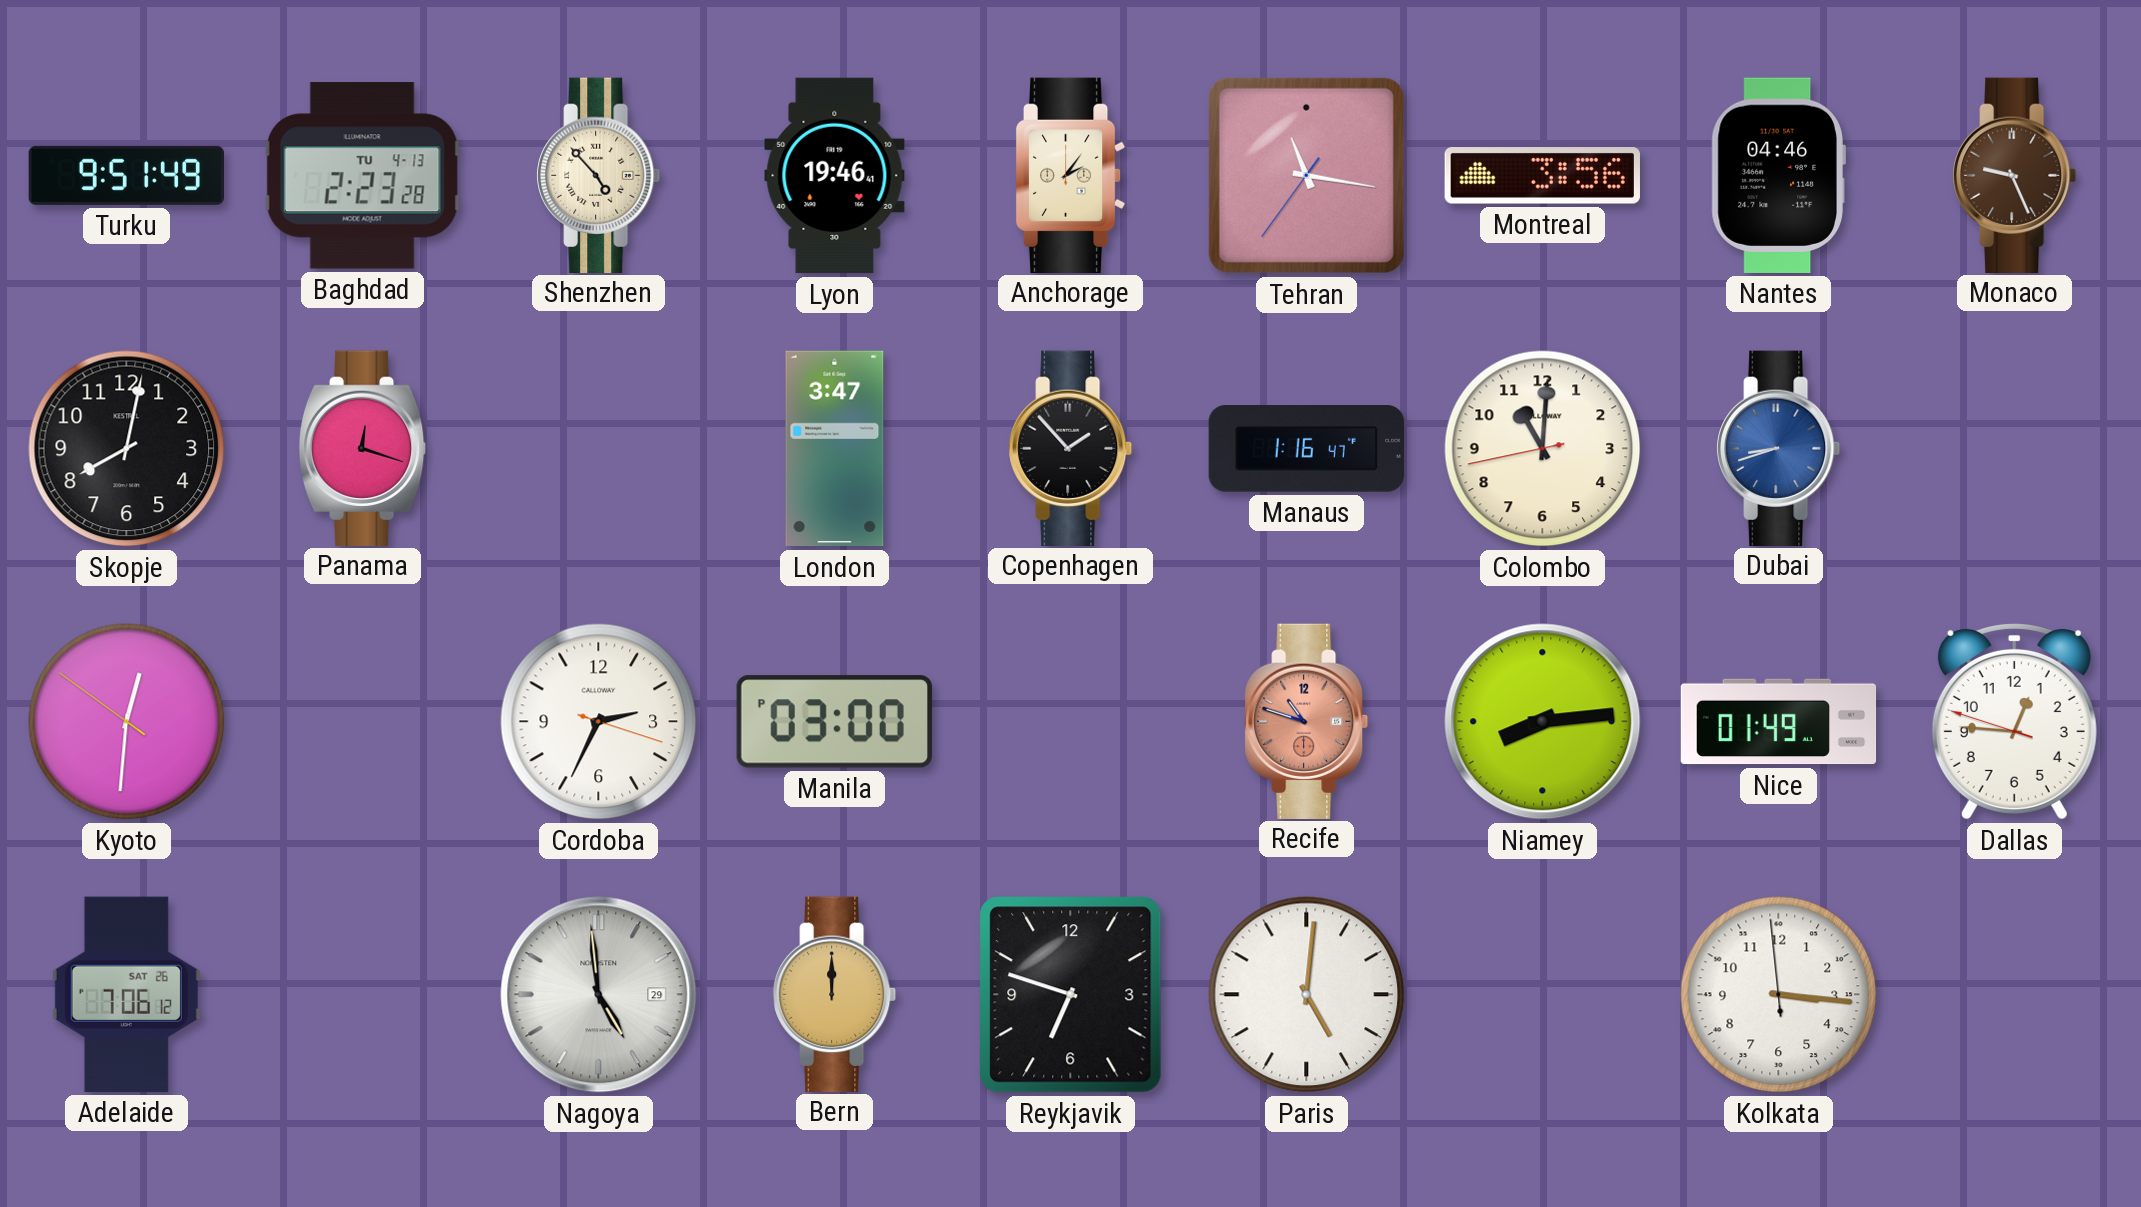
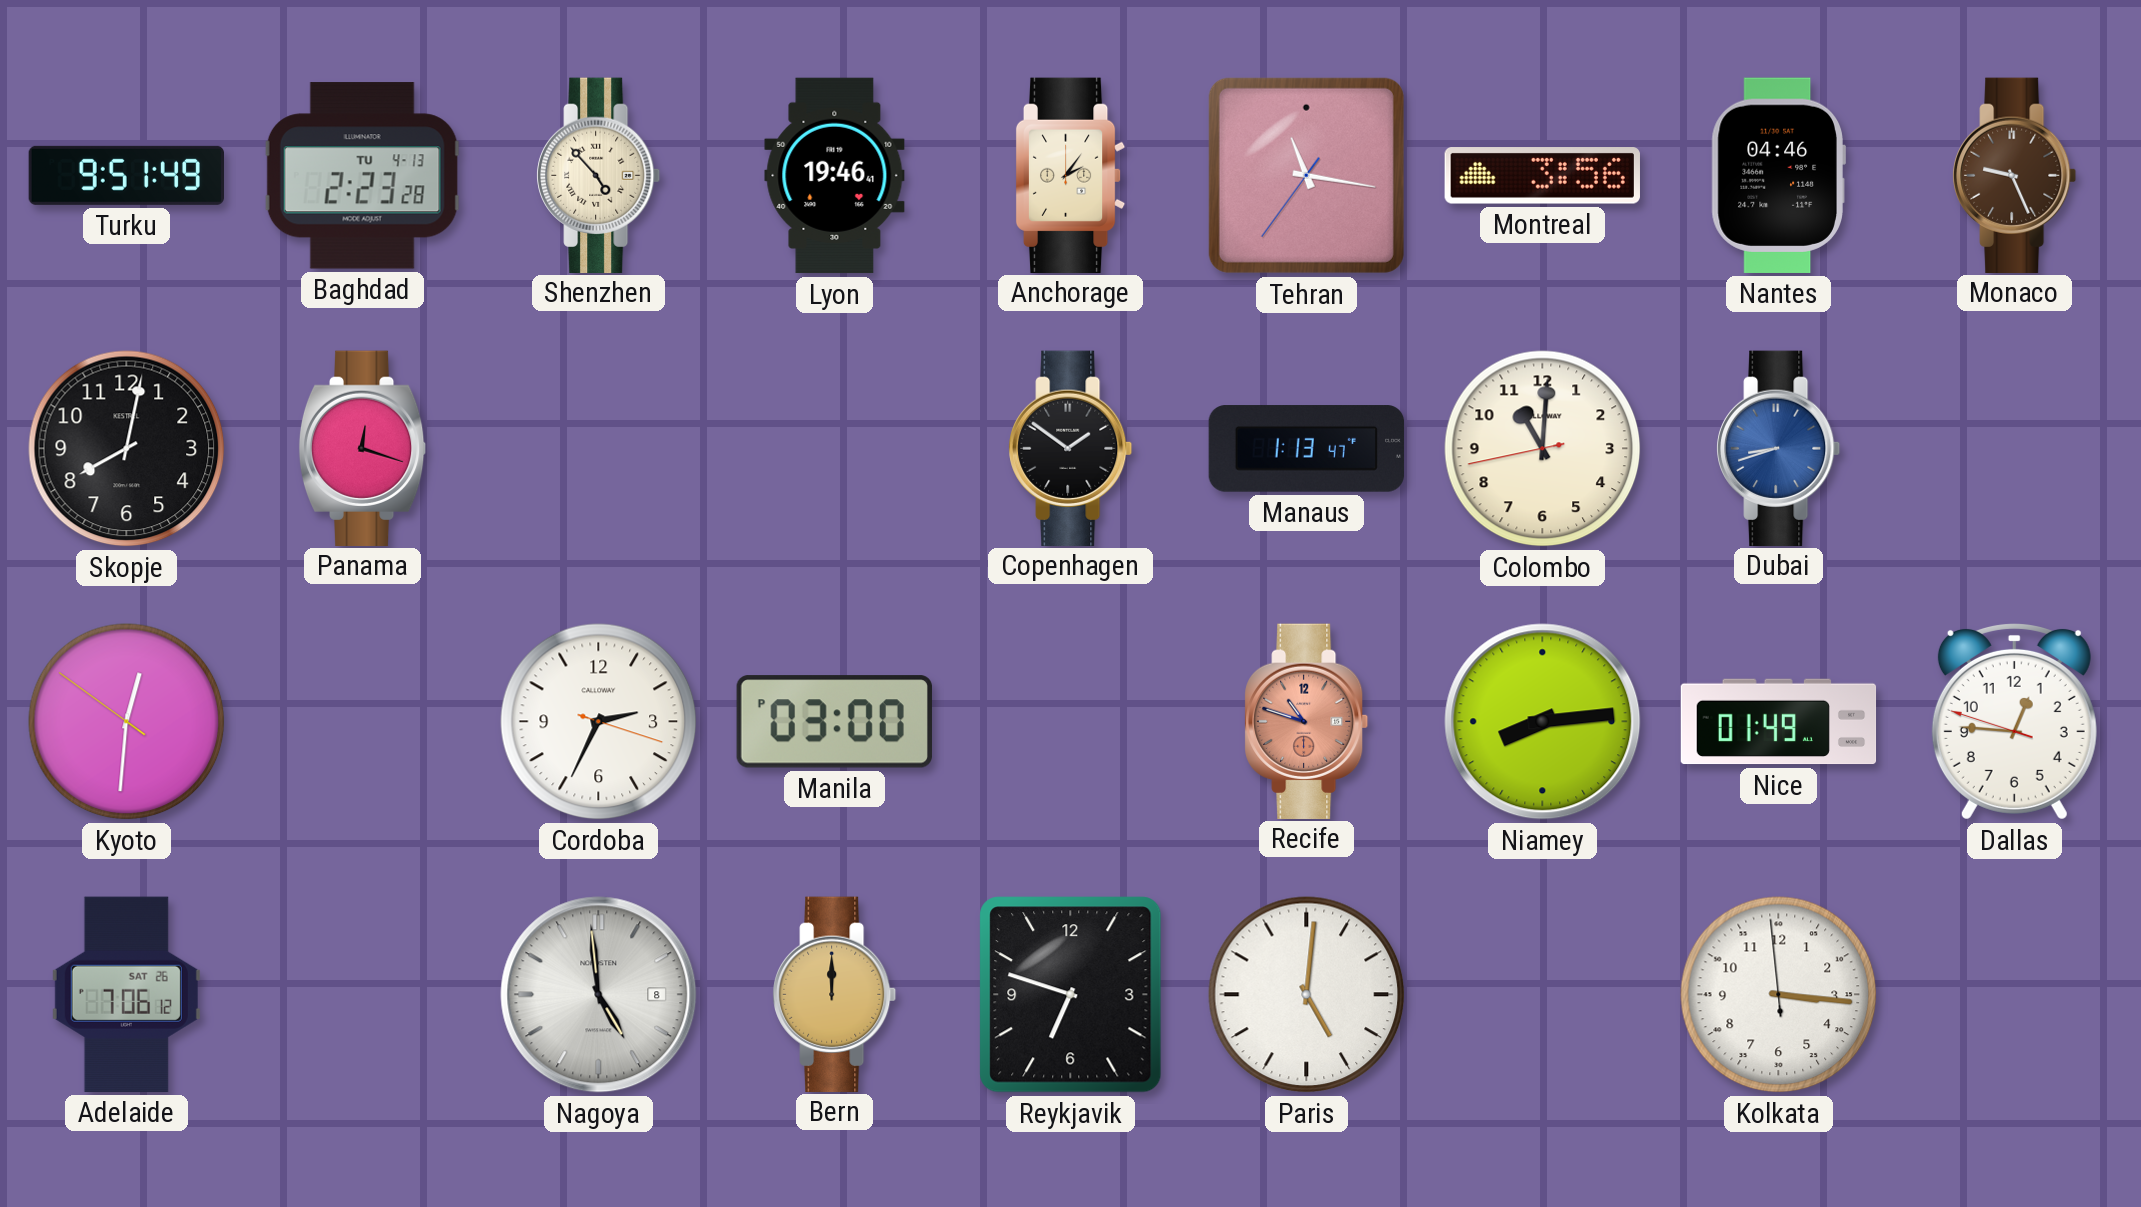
London: 3:47 -> none
Copenhagen: 1:53 -> 1:51
Manaus: 1:16 -> 1:13
Nagoya date: 29 -> 8
